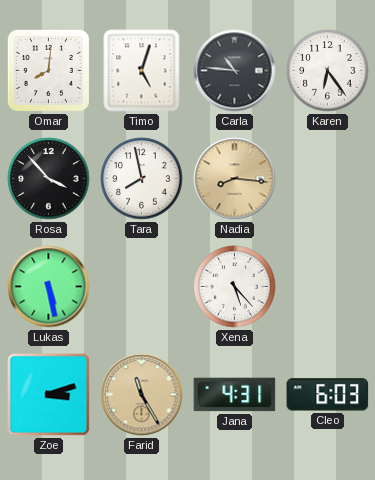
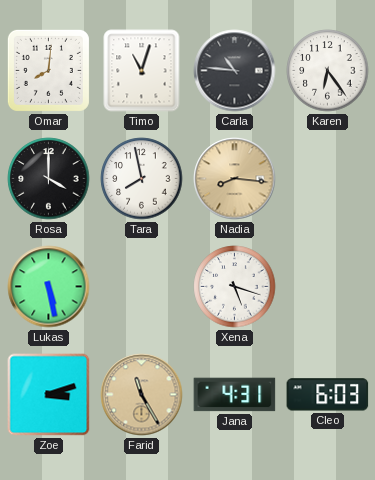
Timo: 5:03 -> 11:03
Rosa: 3:53 -> 4:00
Xena: 5:23 -> 5:18
